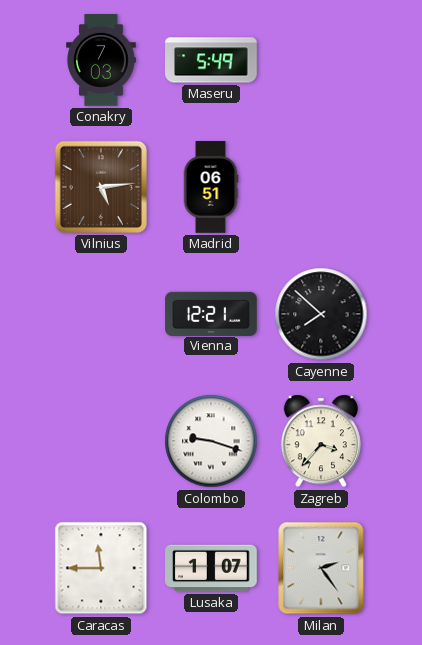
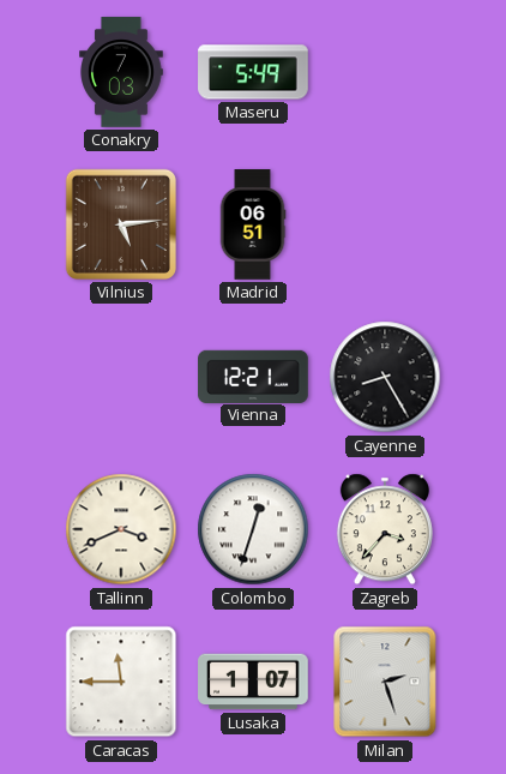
Cayenne: 7:52 -> 8:25
Tallinn: none -> 3:41
Colombo: 9:18 -> 12:33
Milan: 2:24 -> 2:27
